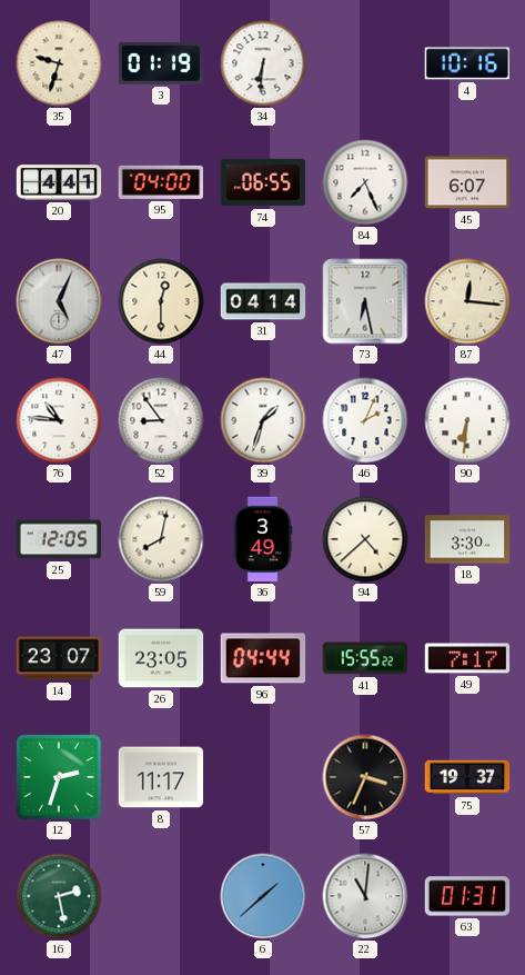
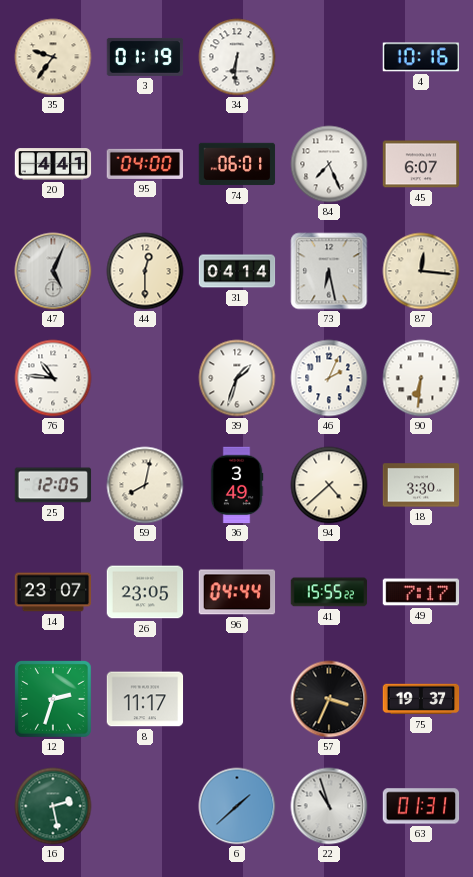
35: 9:33 -> 9:36
74: 06:55 -> 06:01
52: 8:54 -> none
22: 11:01 -> 10:57
